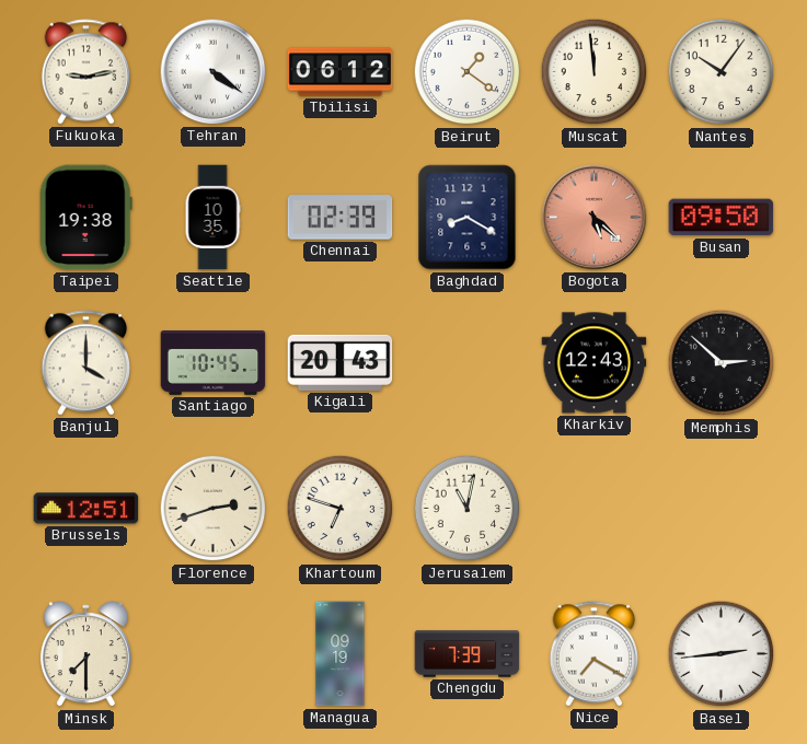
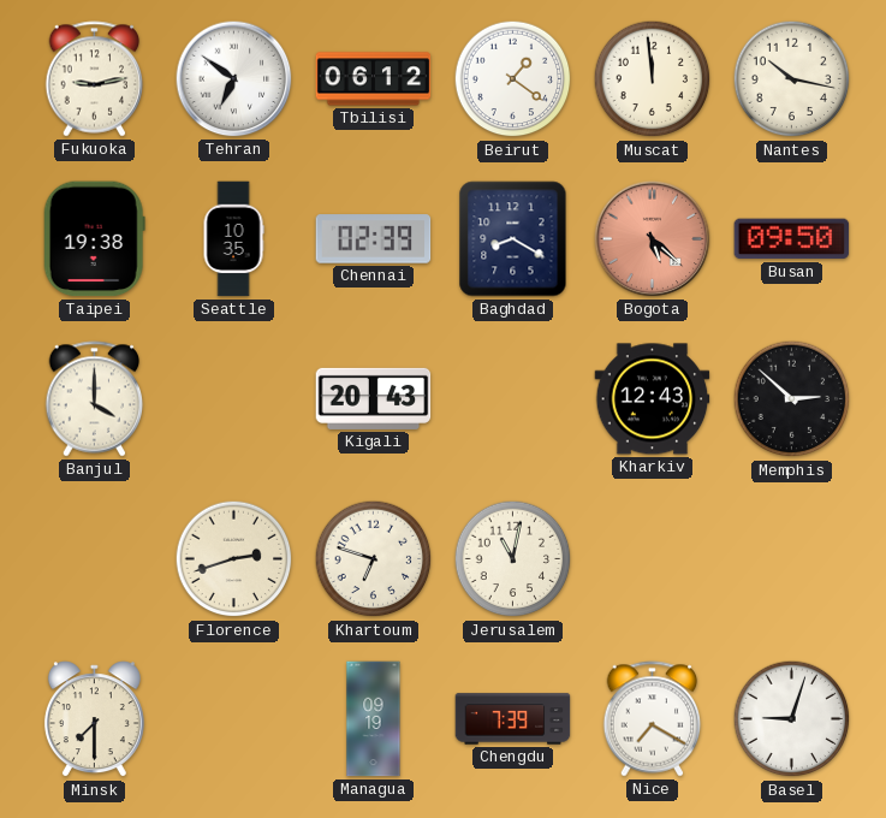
Tehran: 4:21 -> 6:51
Nantes: 10:06 -> 10:17
Santiago: 10:45 -> none
Brussels: 12:51 -> none
Basel: 2:44 -> 9:03
